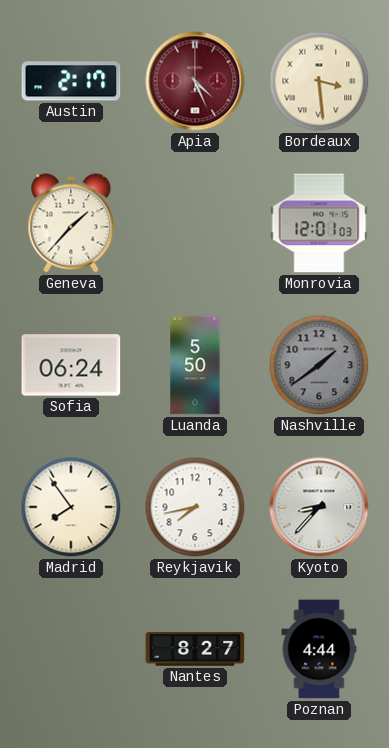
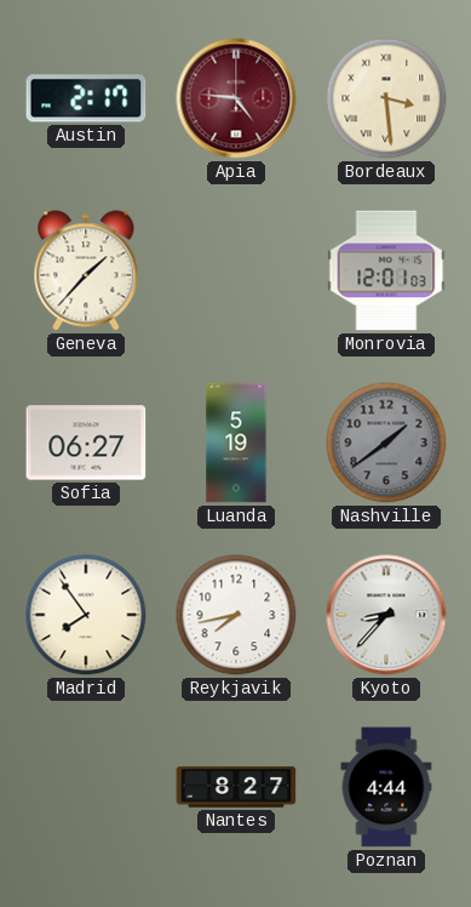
Apia: 4:26 -> 4:46
Sofia: 06:24 -> 06:27
Luanda: 5:50 -> 5:19
